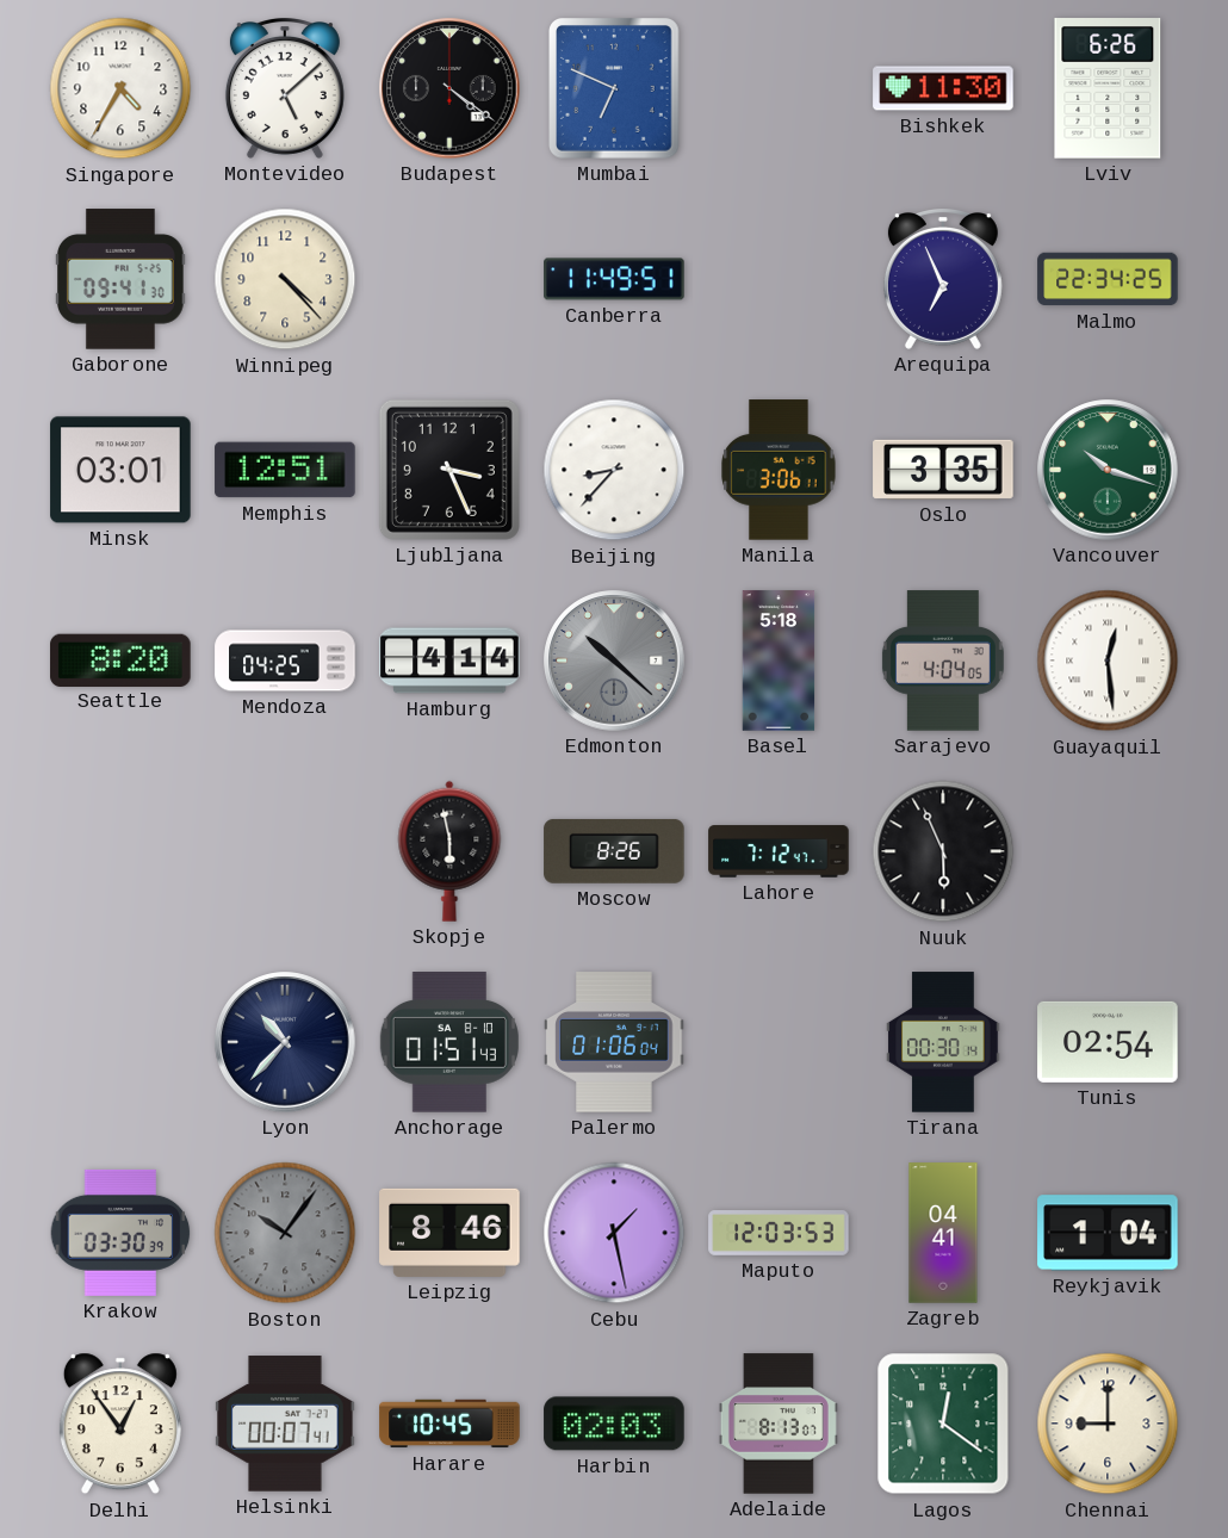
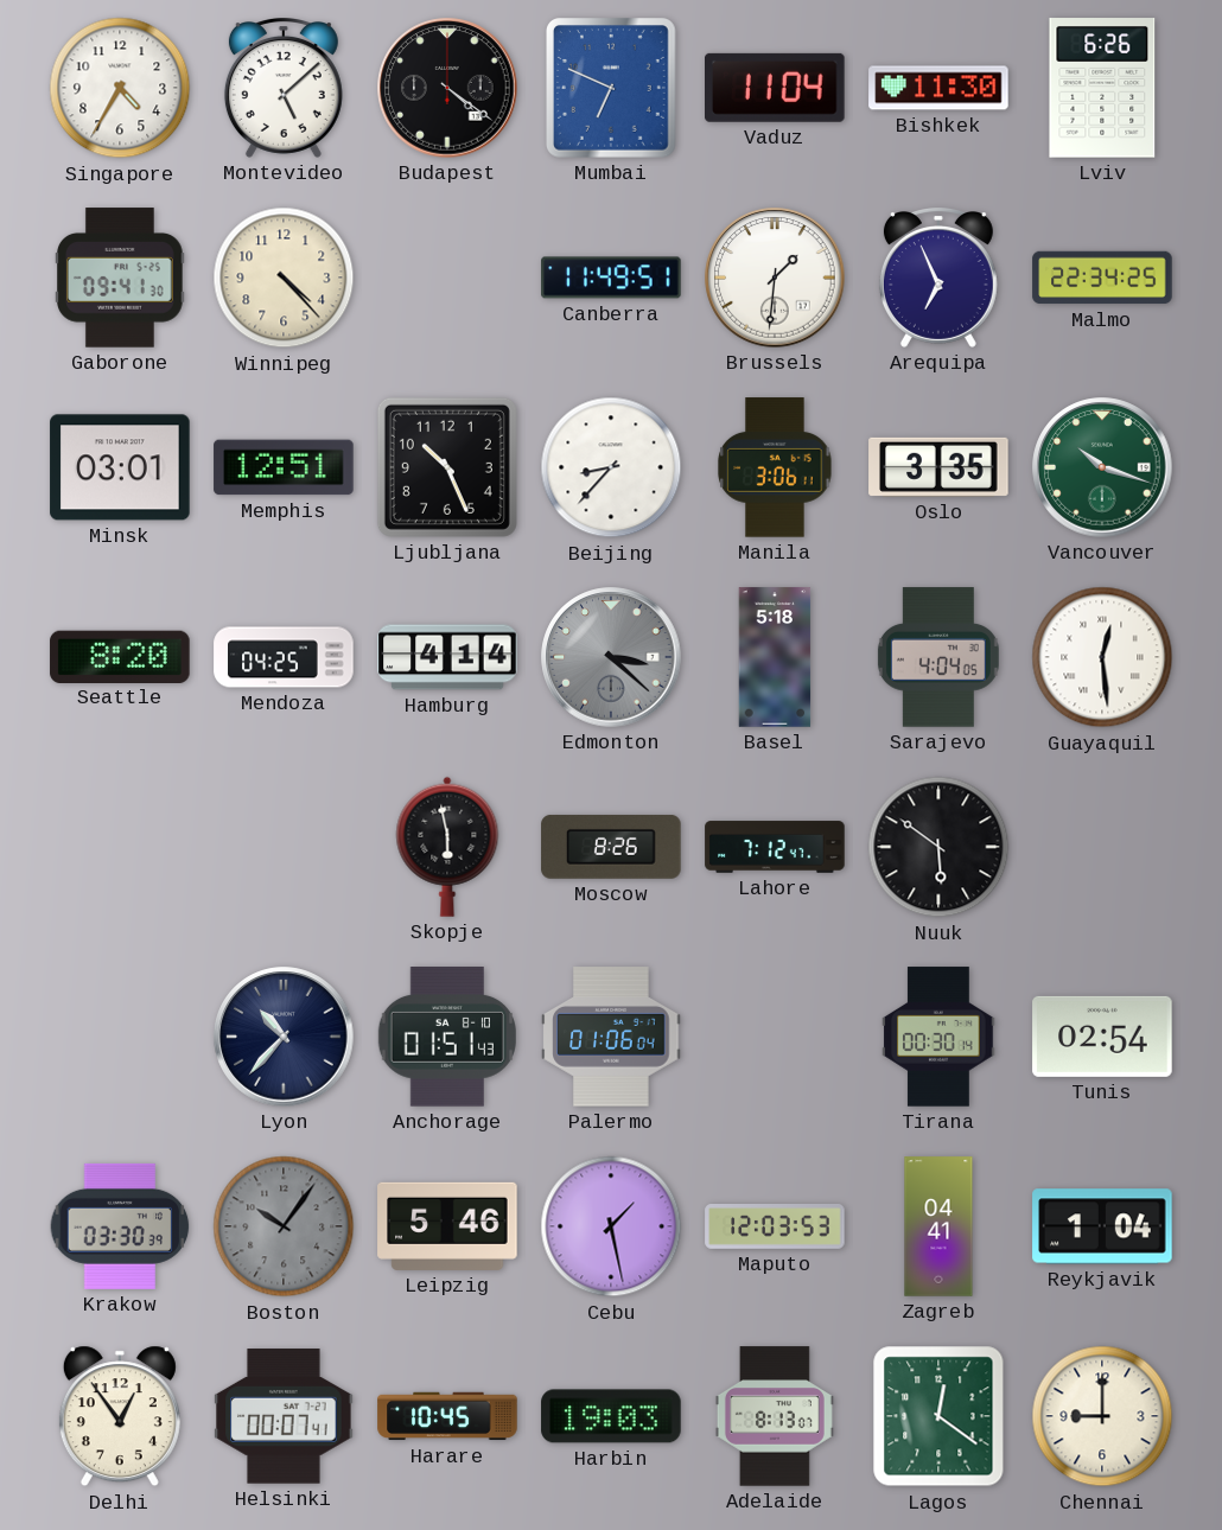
Vaduz: none -> 11:04
Brussels: none -> 1:31
Ljubljana: 3:26 -> 10:26
Edmonton: 10:22 -> 3:22
Nuuk: 5:56 -> 5:51
Leipzig: 8:46 -> 5:46
Harbin: 02:03 -> 19:03
